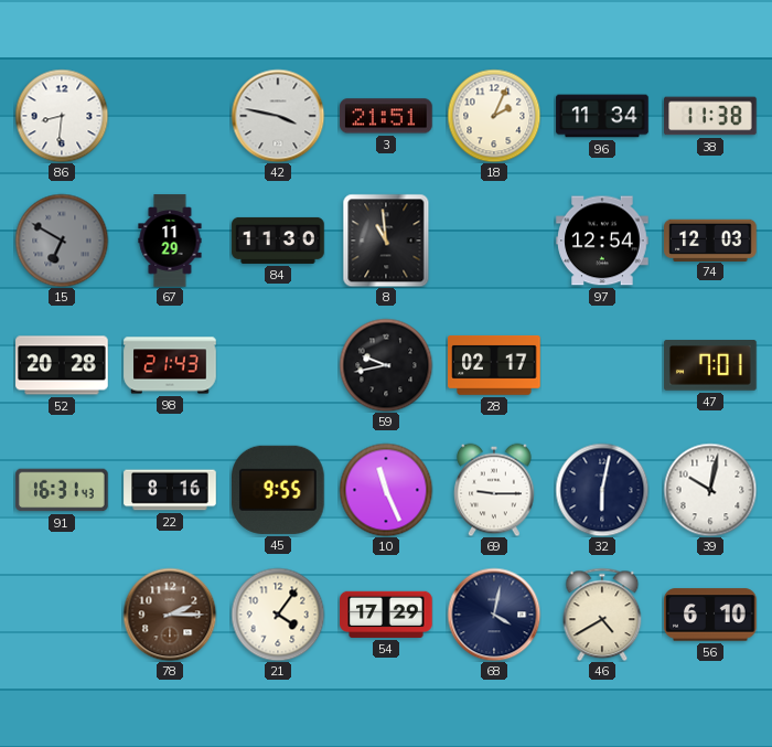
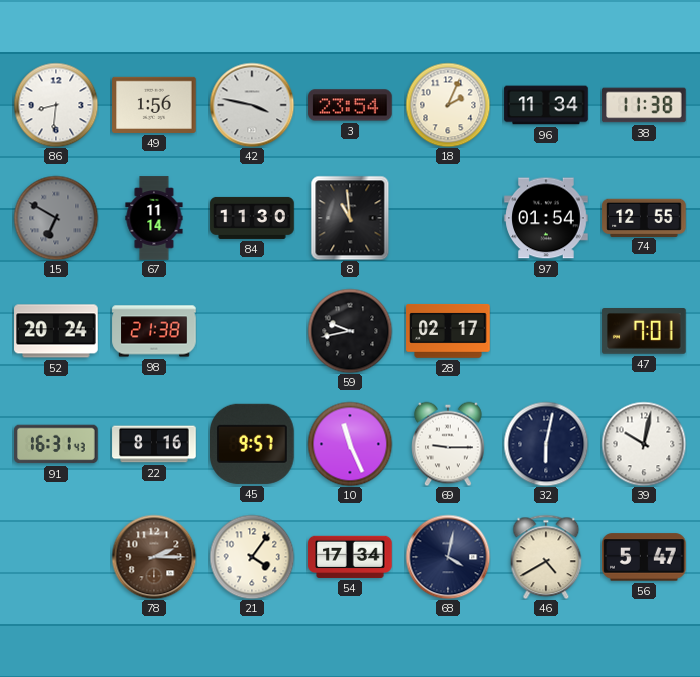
49: none -> 1:56
3: 21:51 -> 23:54
67: 11:29 -> 11:14
97: 12:54 -> 01:54
74: 12:03 -> 12:55
52: 20:28 -> 20:24
98: 21:43 -> 21:38
45: 9:55 -> 9:57
54: 17:29 -> 17:34
56: 6:10 -> 5:47
